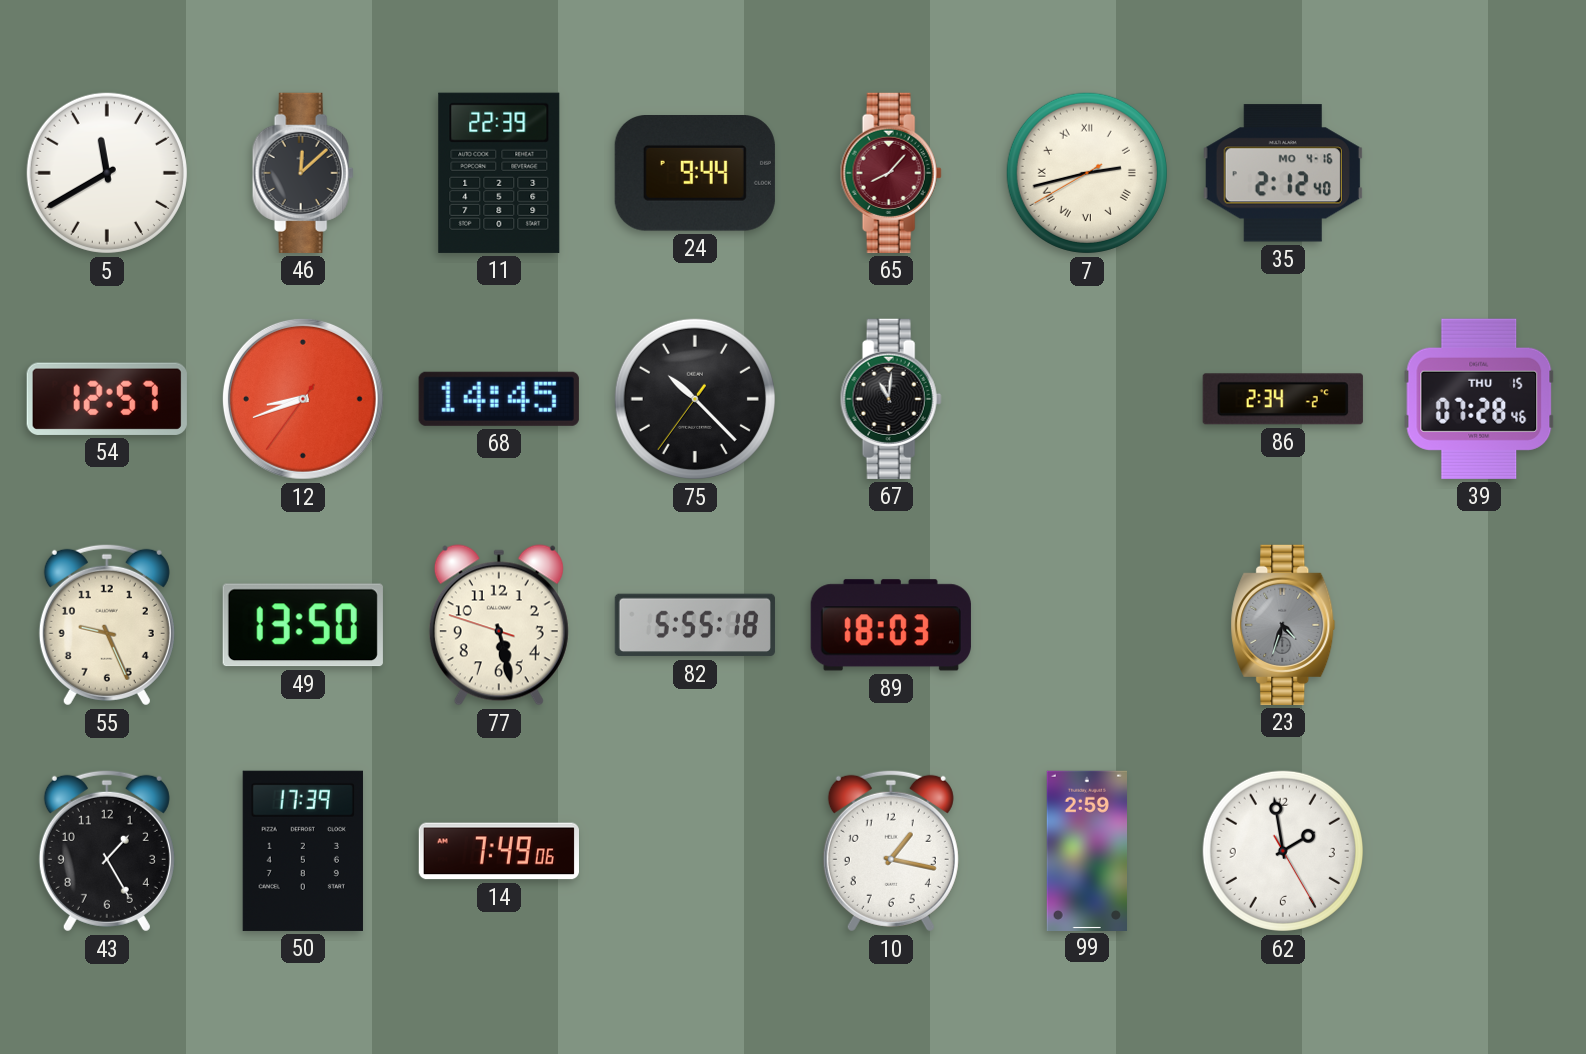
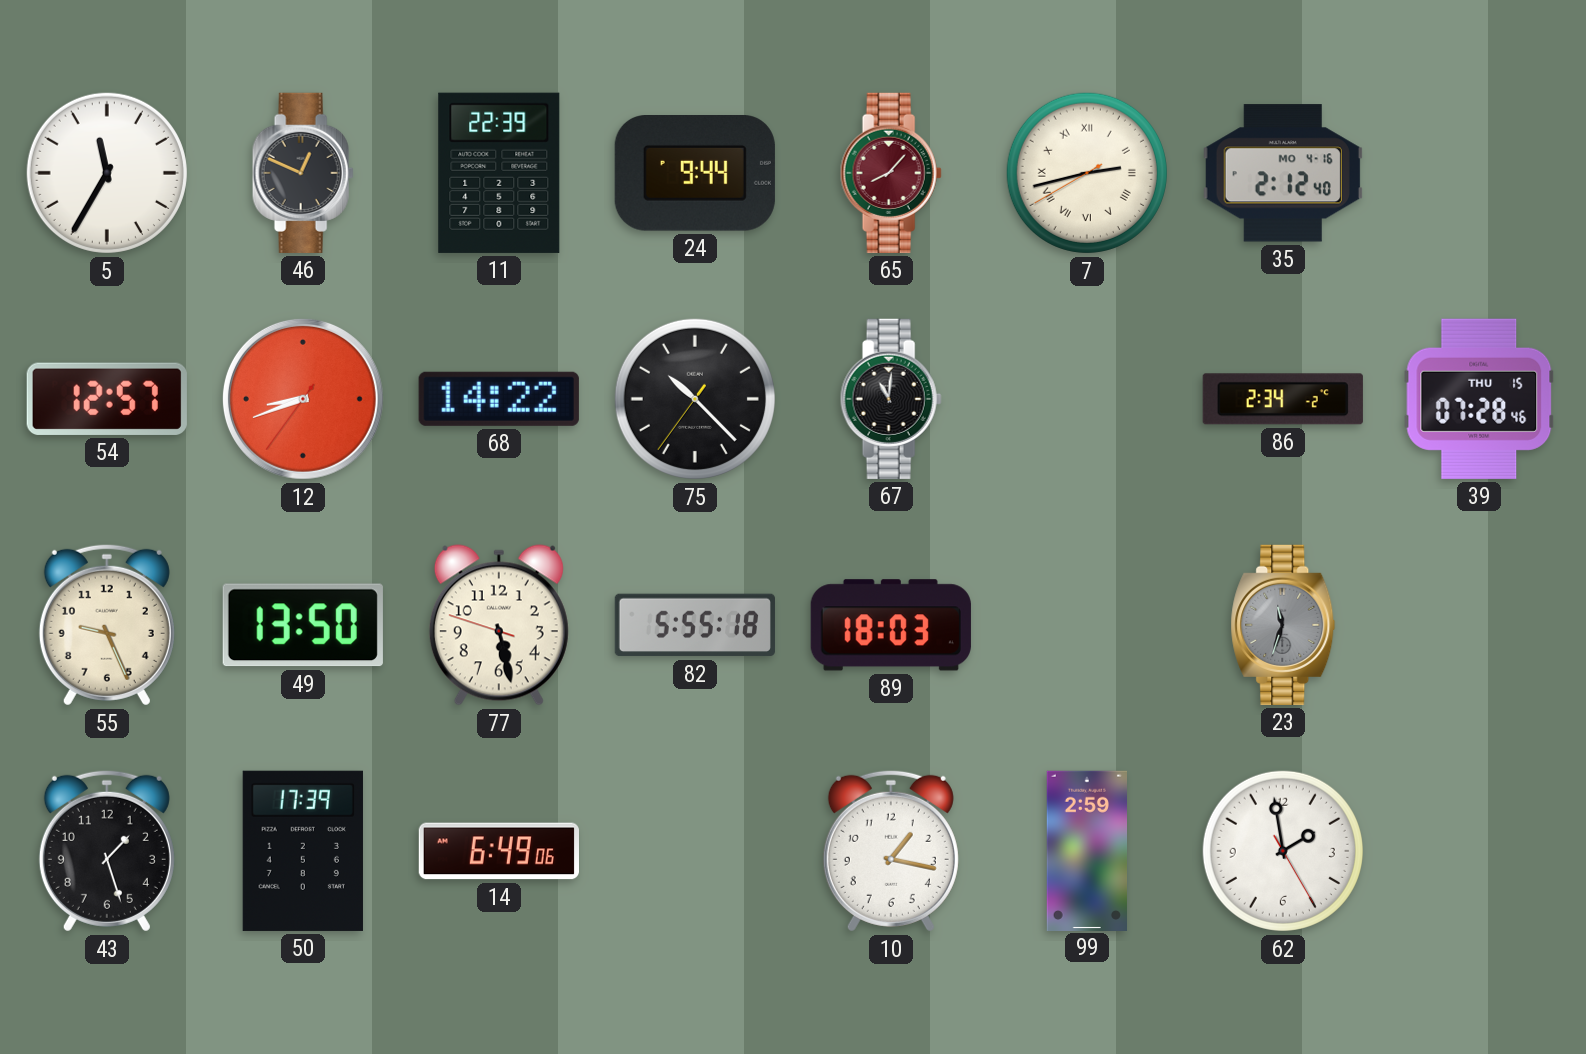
5: 11:40 -> 11:35
46: 12:08 -> 12:49
68: 14:45 -> 14:22
23: 4:33 -> 11:33
43: 1:25 -> 1:27
14: 7:49 -> 6:49
